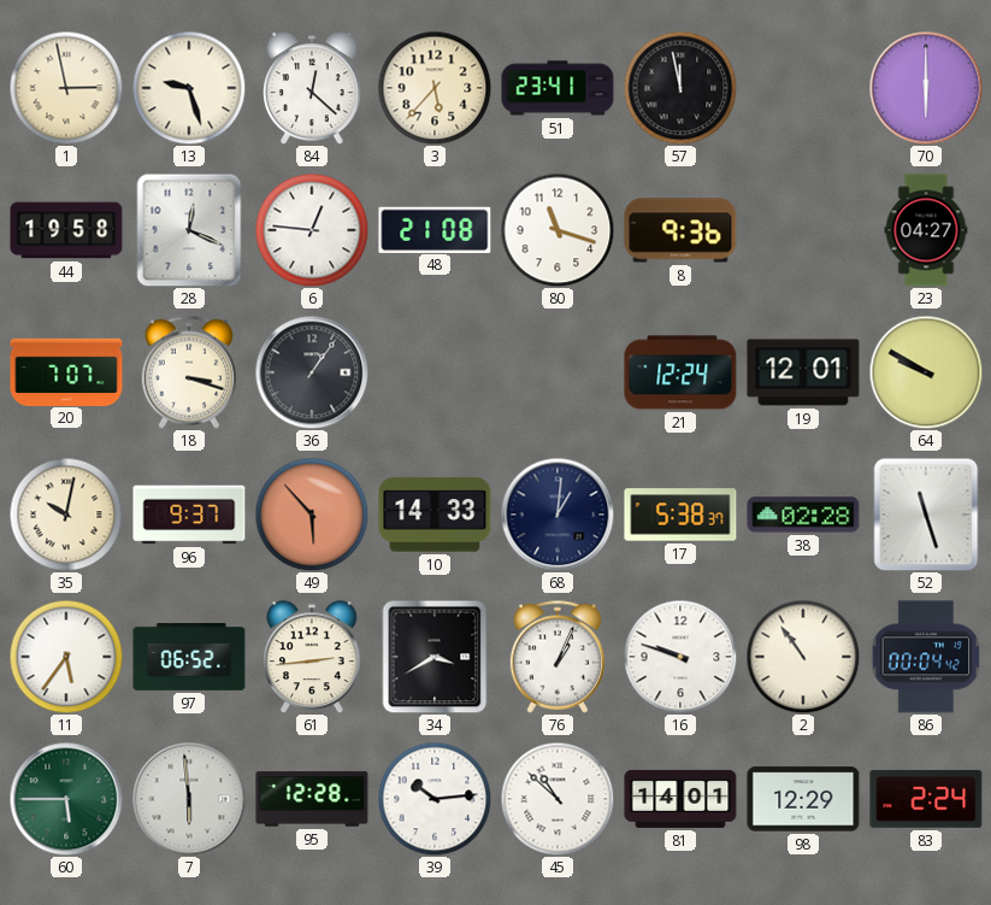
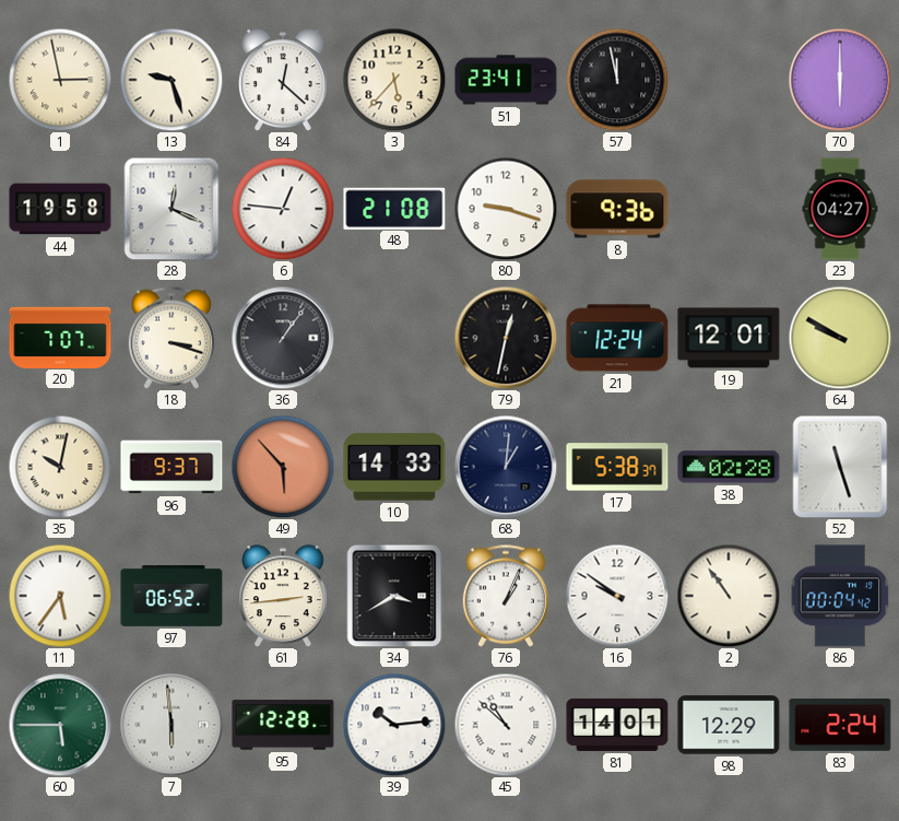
80: 11:18 -> 9:18
79: none -> 12:32
16: 9:48 -> 9:51
